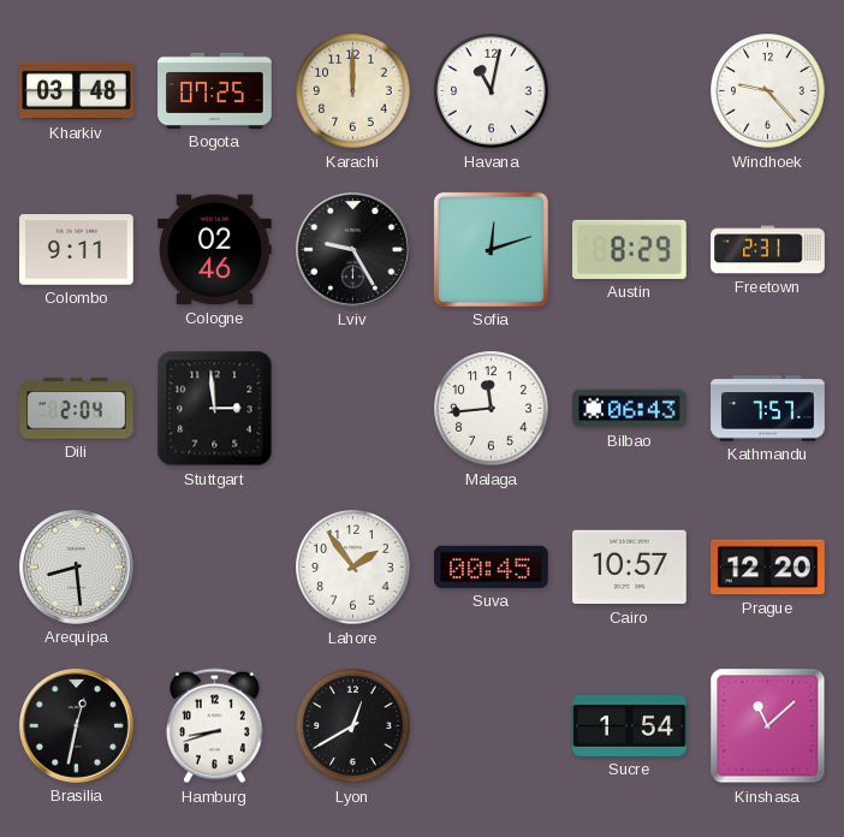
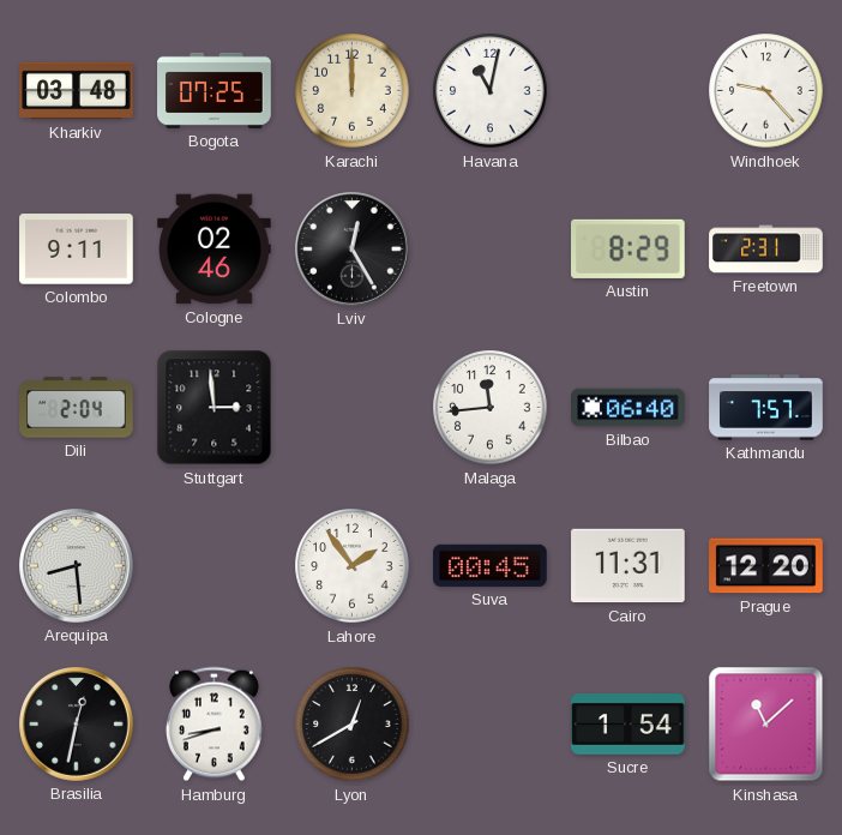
Lviv: 9:25 -> 12:25
Sofia: 12:12 -> none
Bilbao: 06:43 -> 06:40
Cairo: 10:57 -> 11:31
